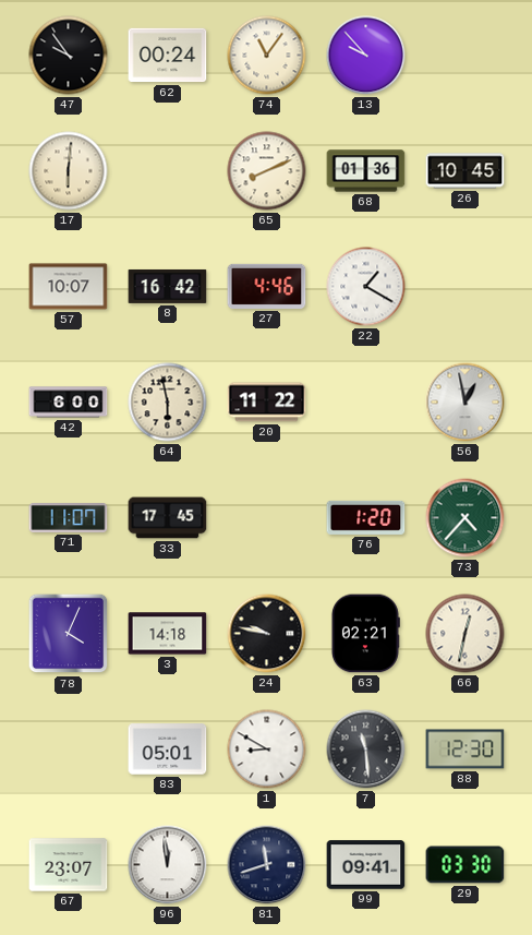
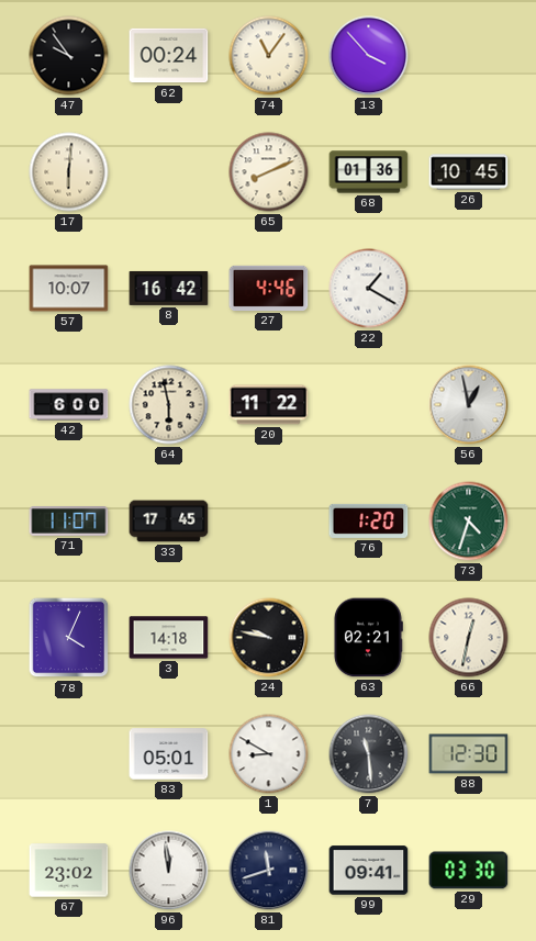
13: 9:53 -> 3:53
73: 4:37 -> 4:33
67: 23:07 -> 23:02
